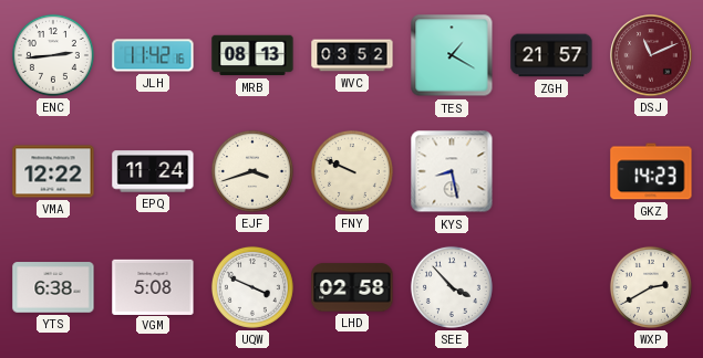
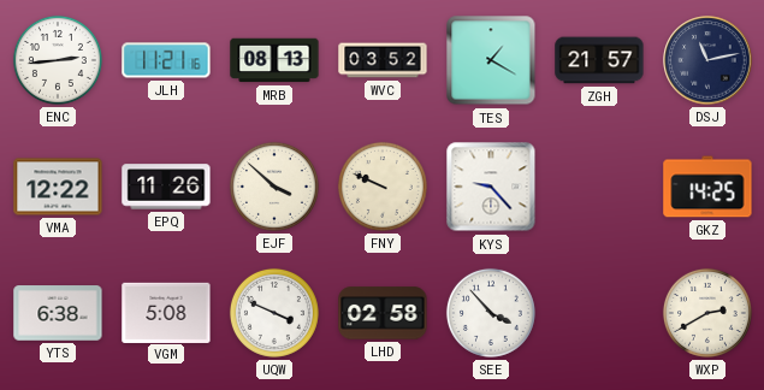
JLH: 11:42 -> 11:21
DSJ: 11:11 -> 11:13
DSJ dial: burgundy -> navy
EPQ: 11:24 -> 11:26
EJF: 3:42 -> 3:52
KYS: 8:28 -> 9:23
GKZ: 14:23 -> 14:25
